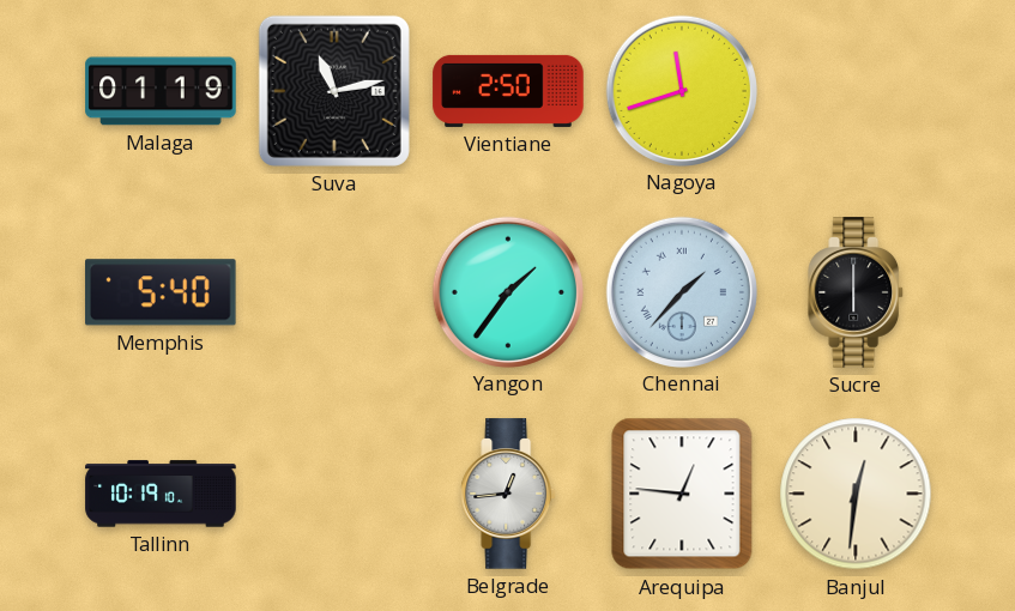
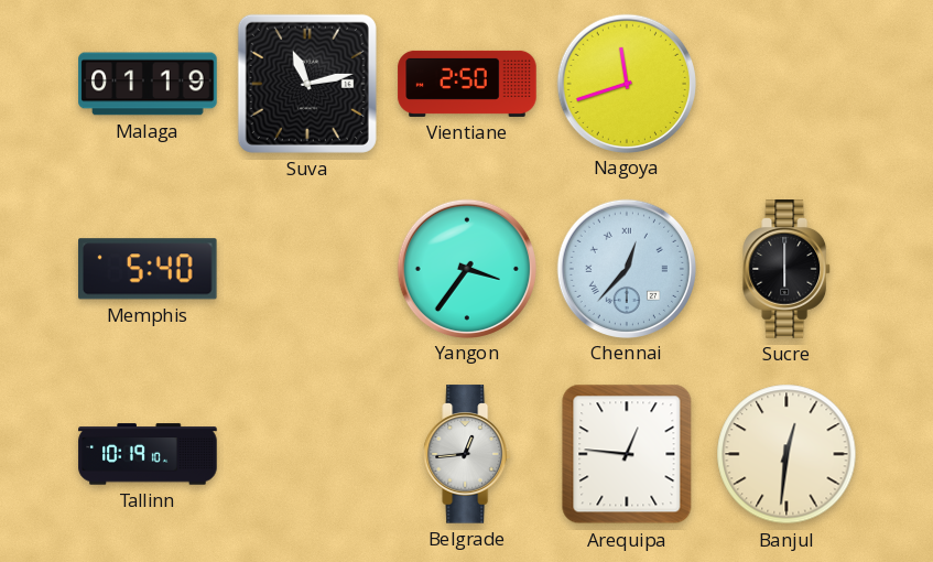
Yangon: 1:36 -> 3:36
Chennai: 1:37 -> 12:37
